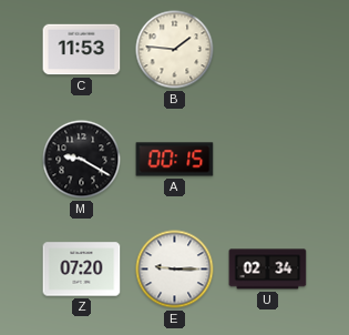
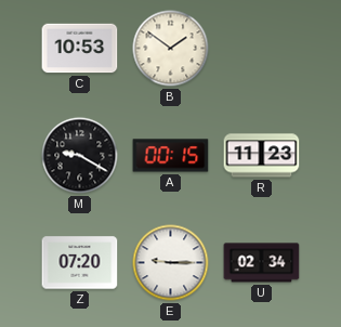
C: 11:53 -> 10:53
B: 1:46 -> 1:51
R: none -> 11:23
